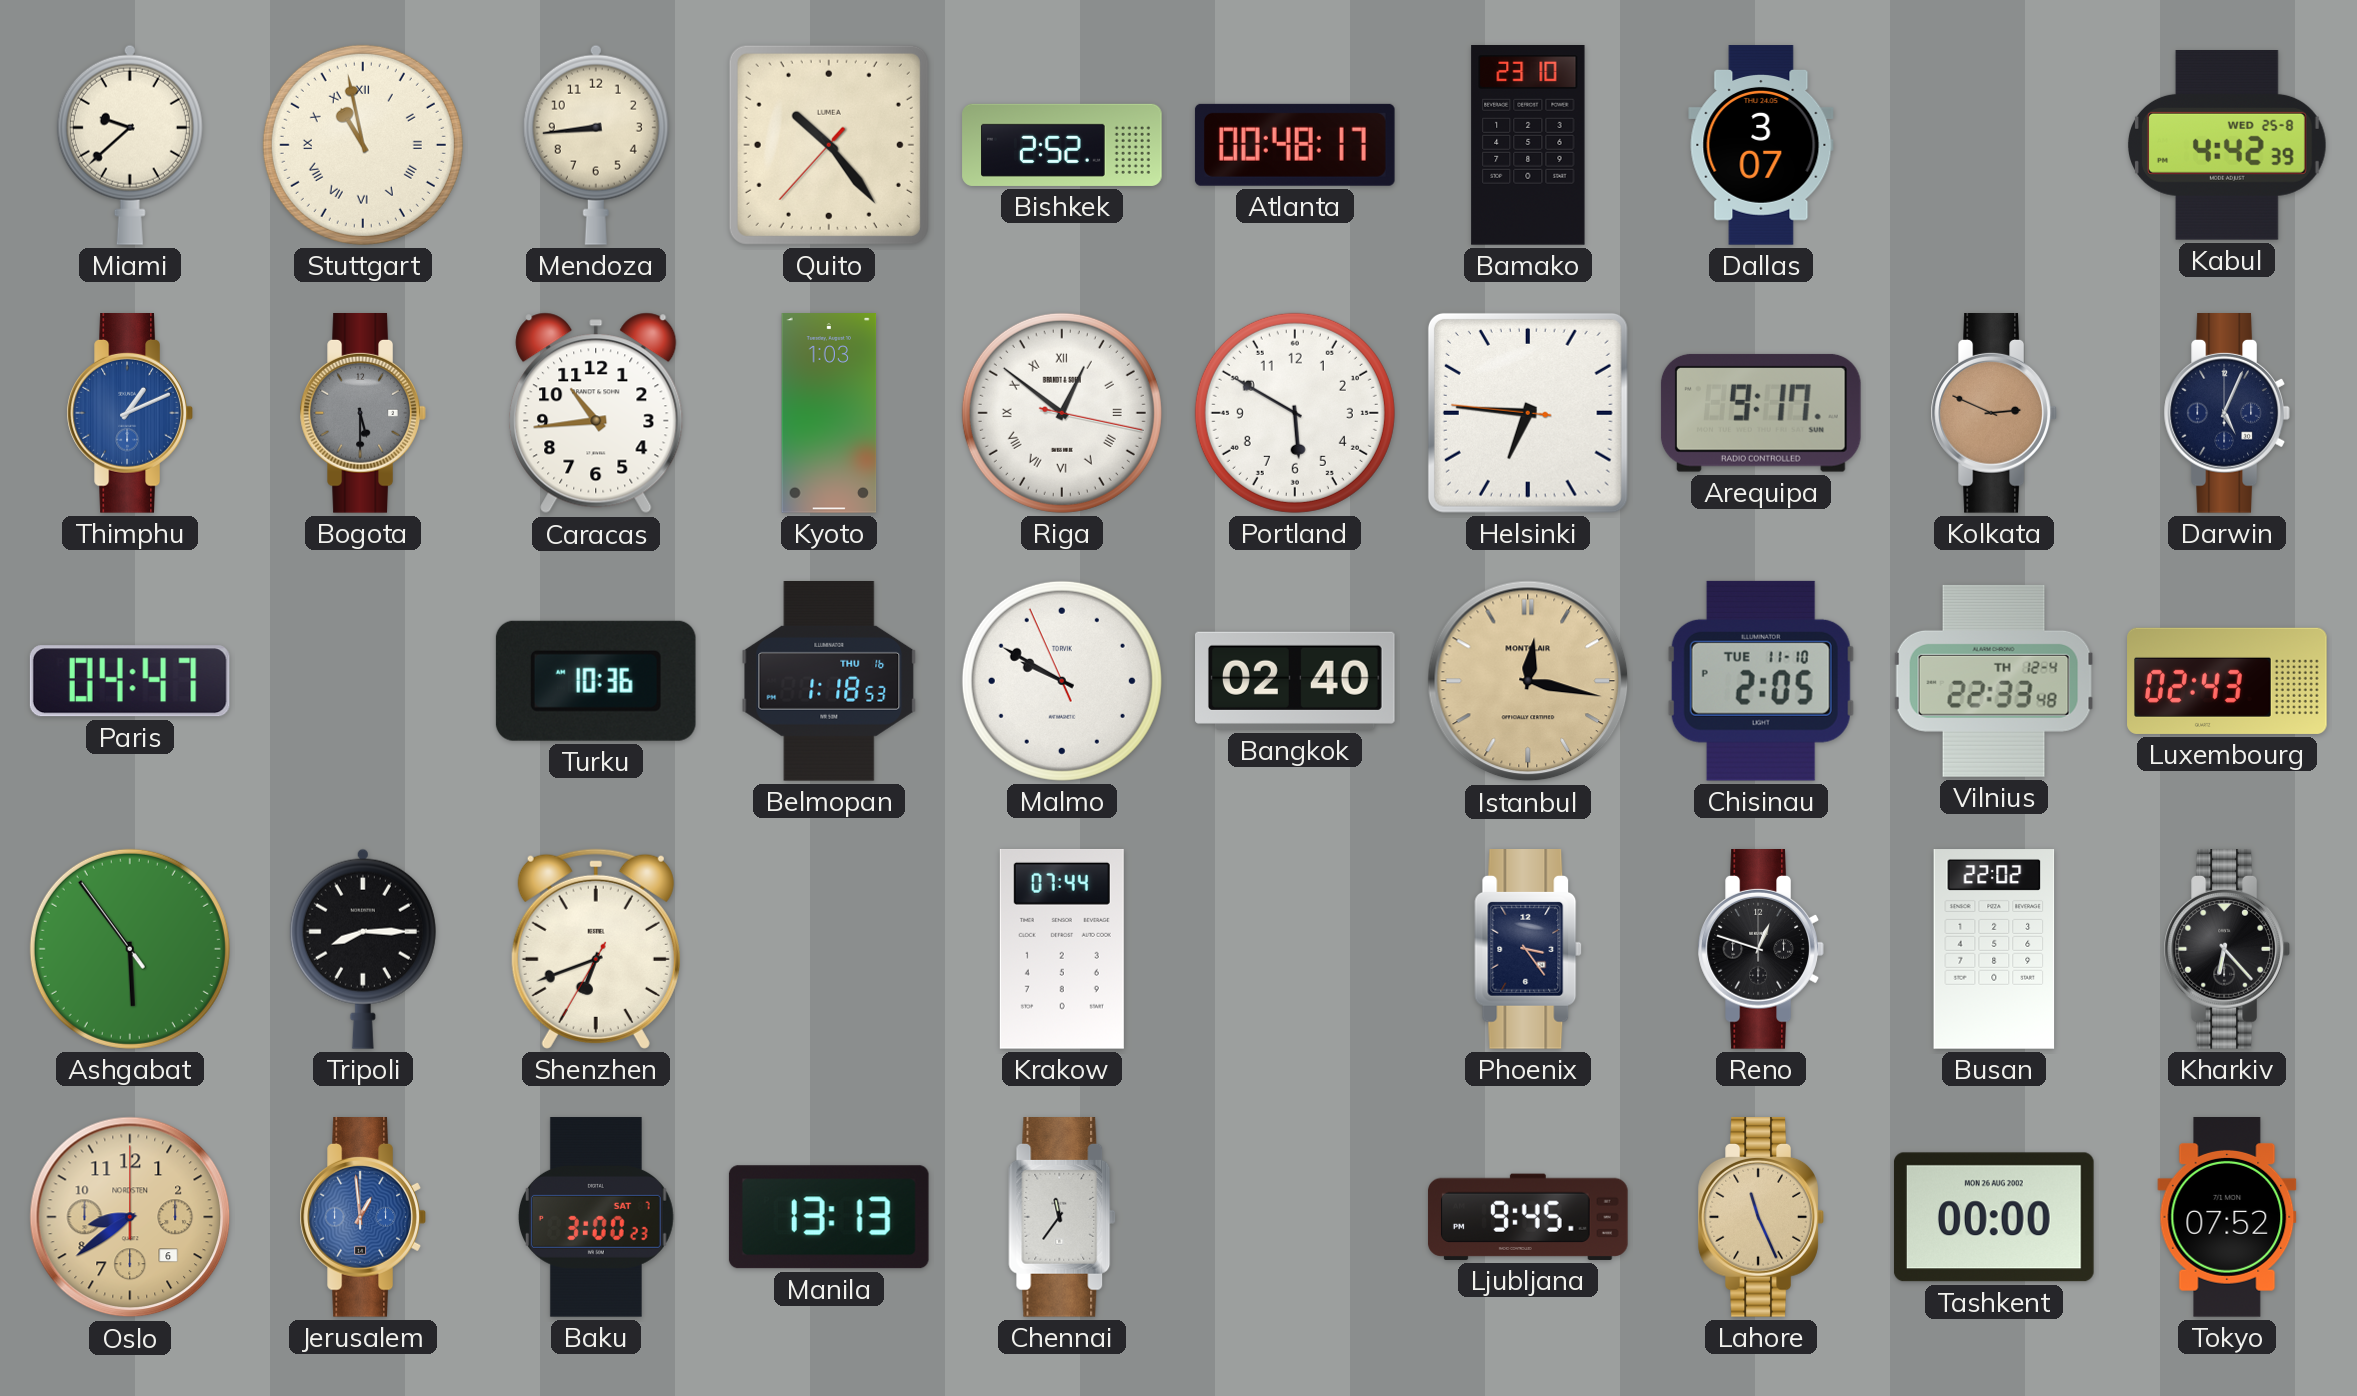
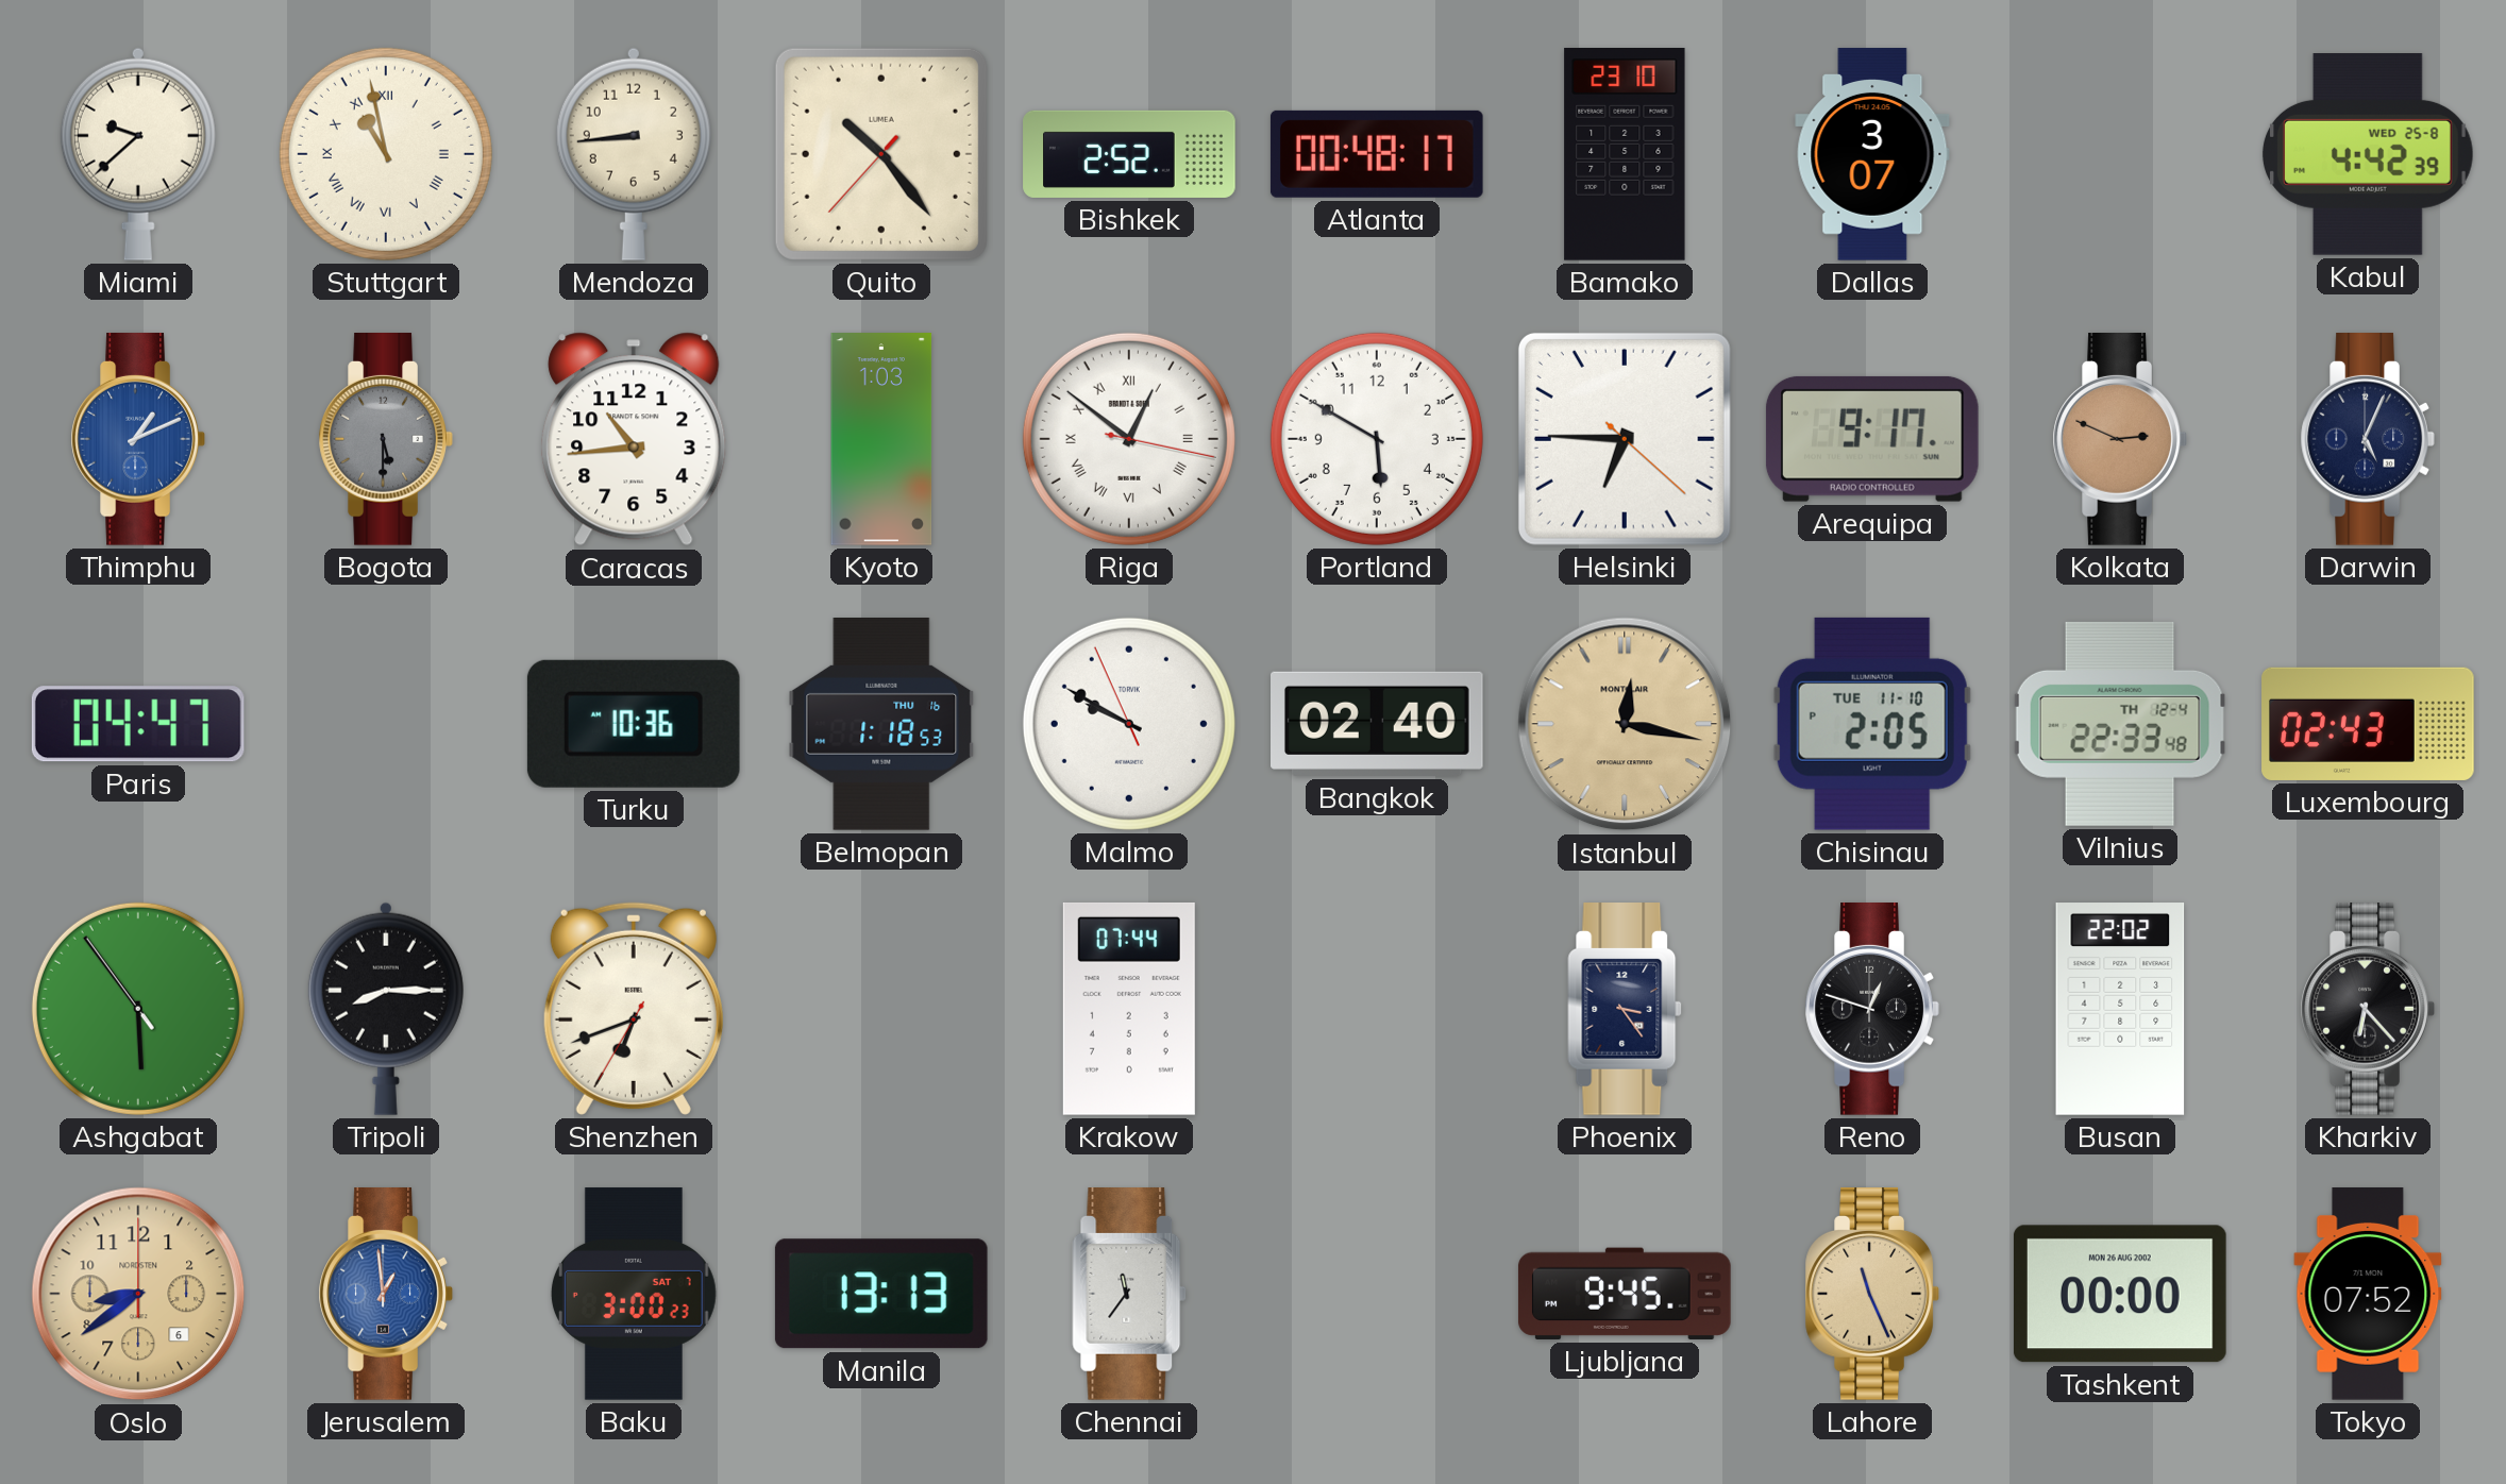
Helsinki: 6:45:46 -> 6:45:22
